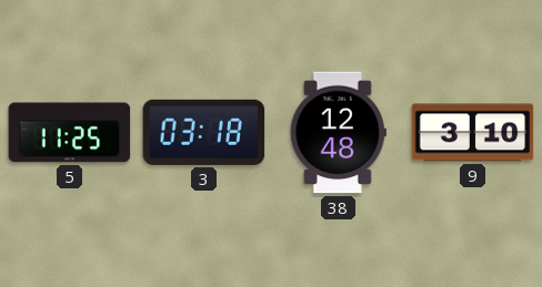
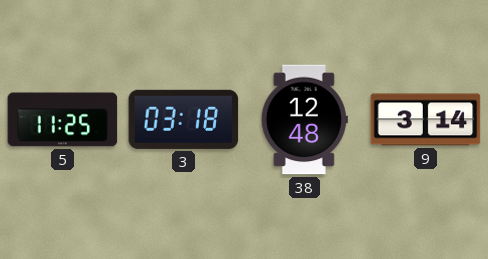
9: 3:10 -> 3:14
